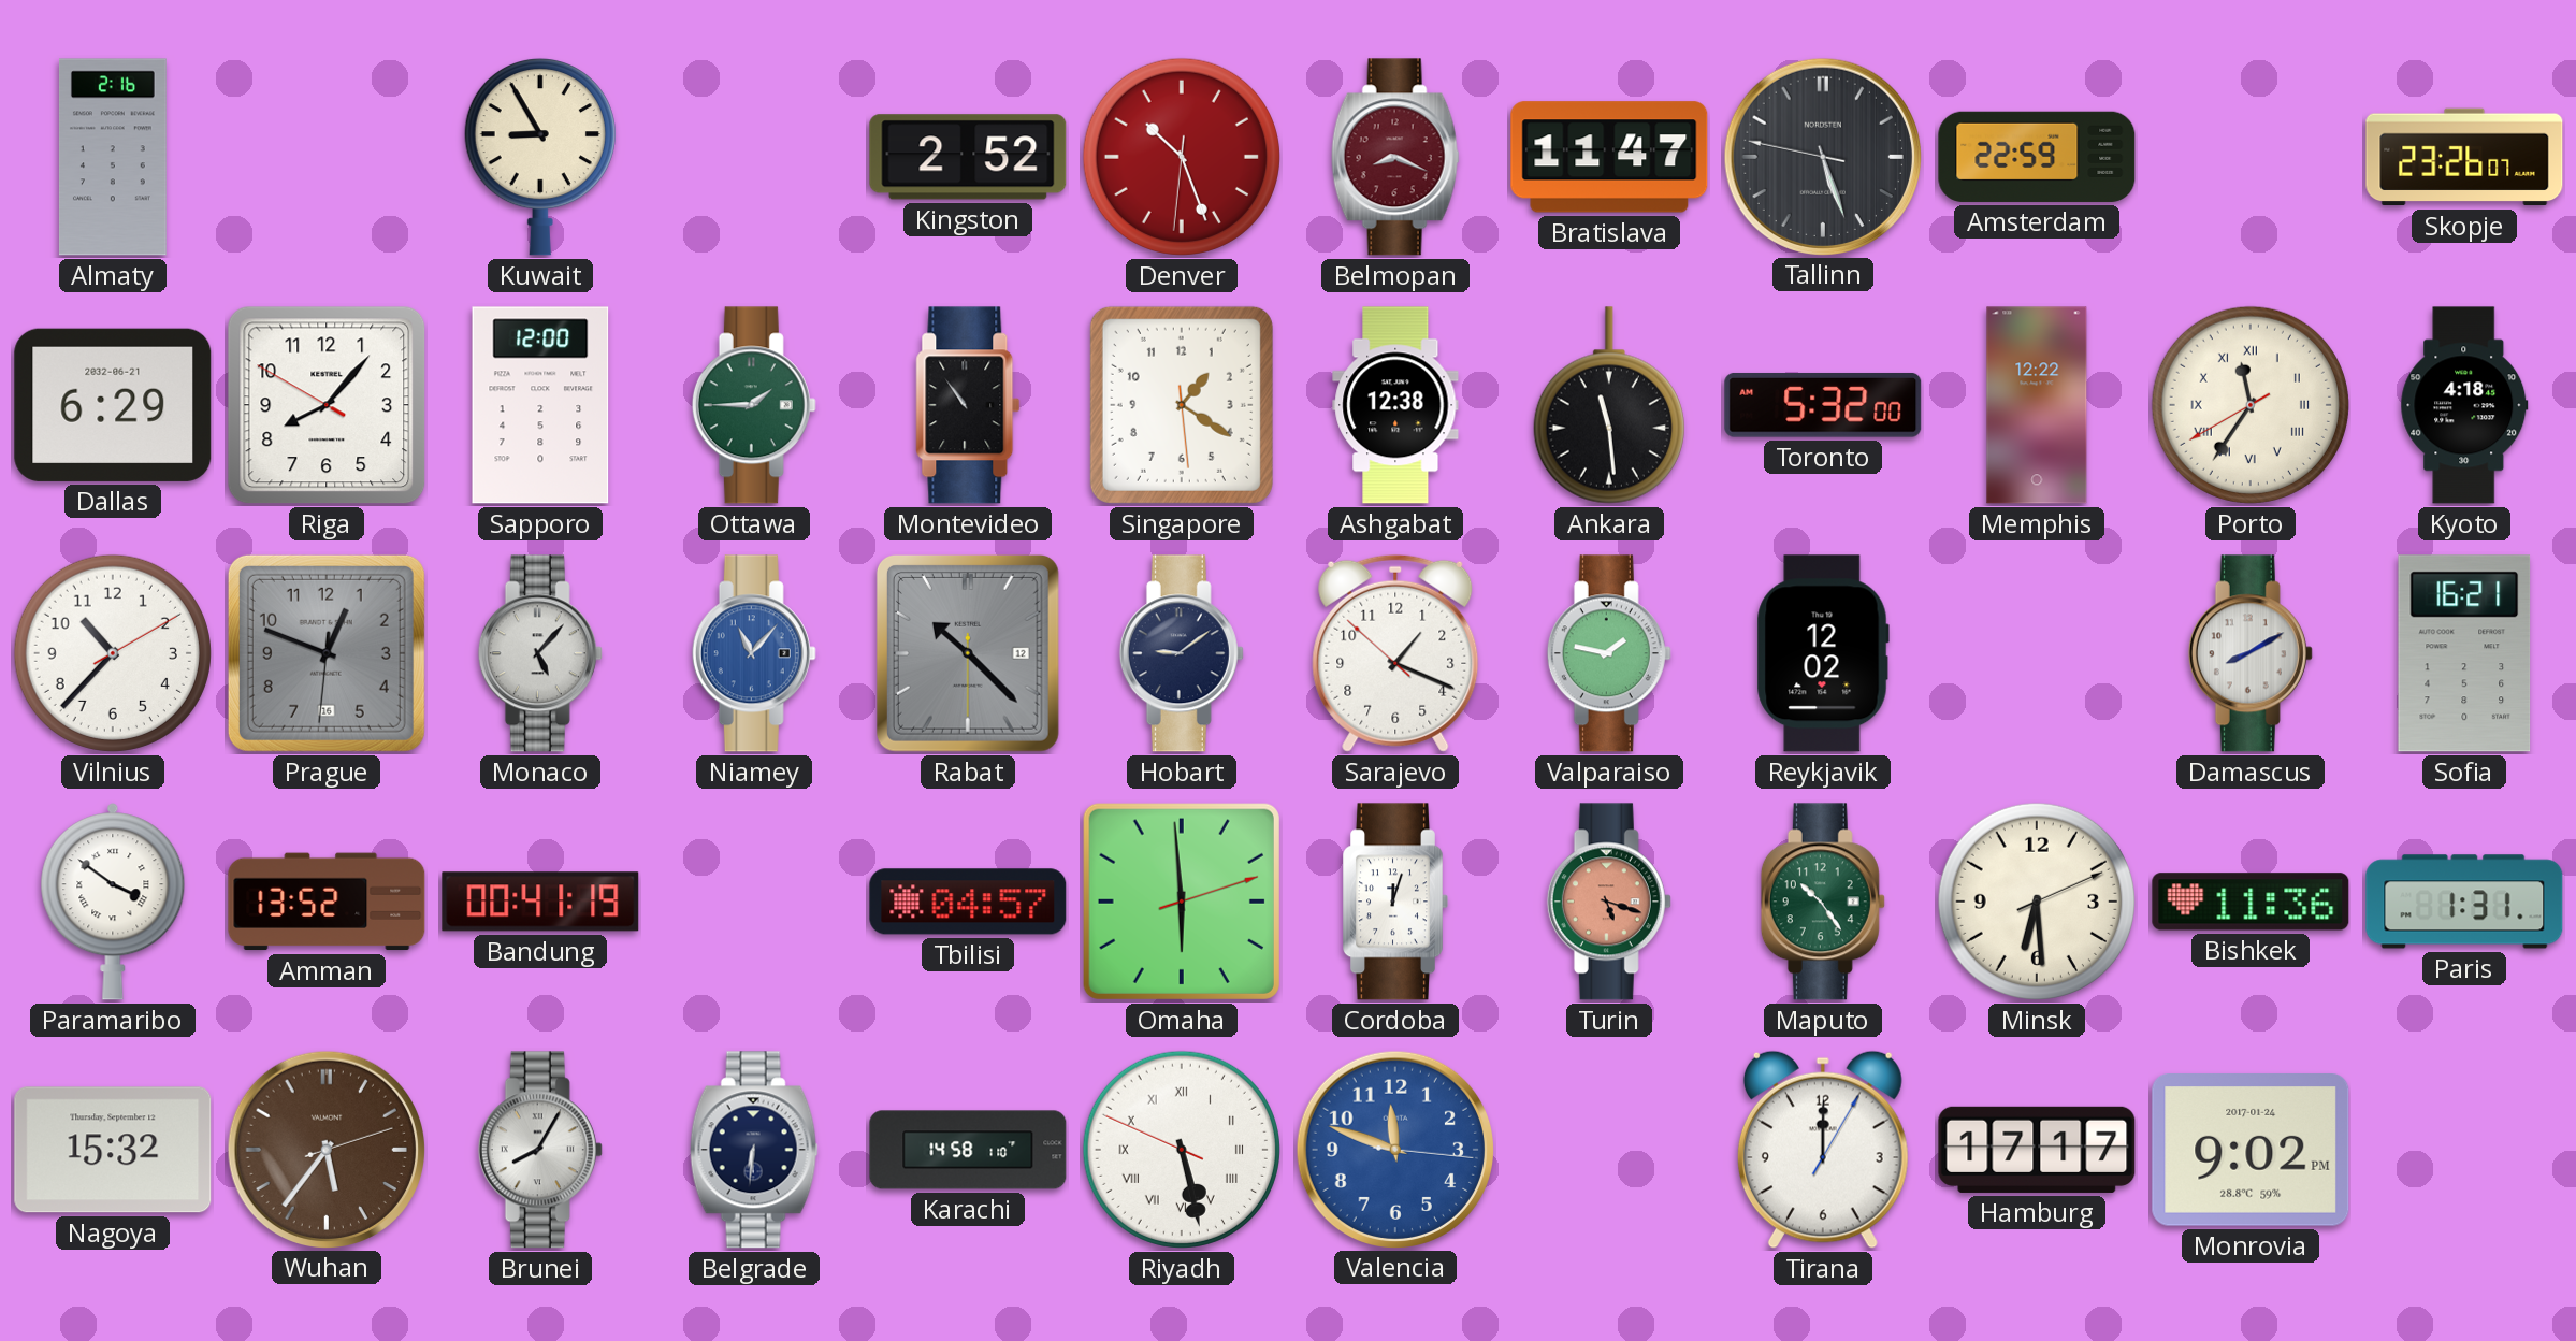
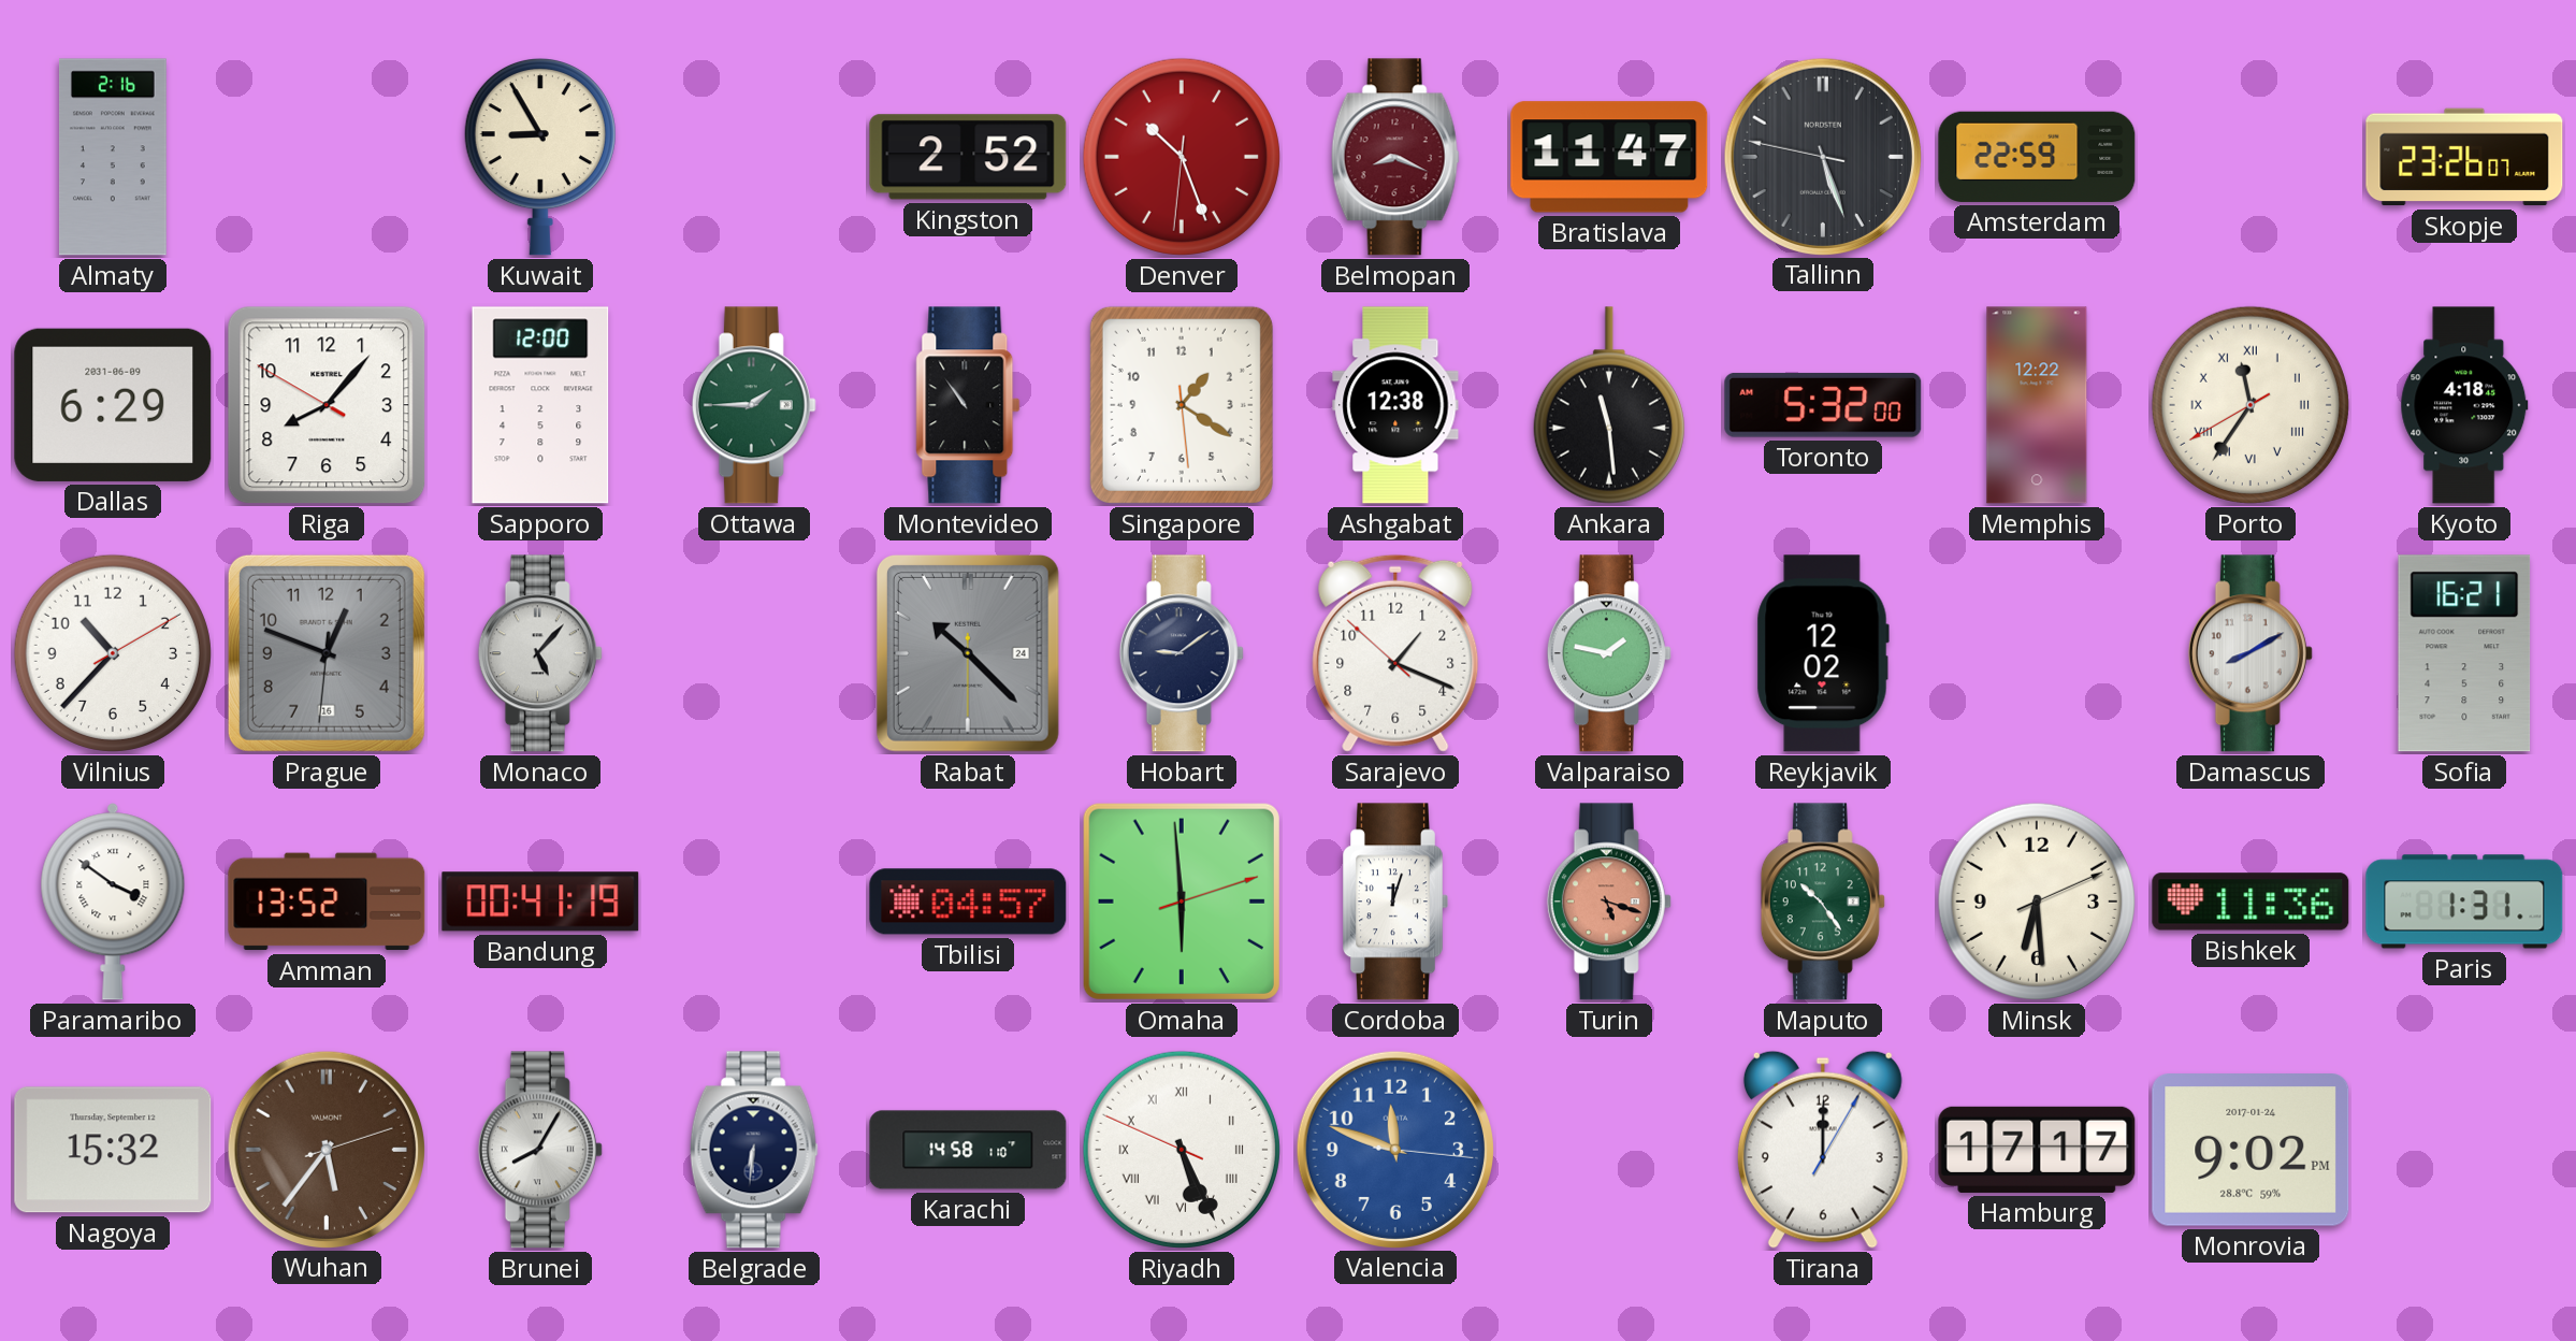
Dallas date: 2032-06-21 -> 2031-06-09
Niamey: 11:07 -> none
Rabat date: 12 -> 24
Riyadh: 5:27 -> 5:25
